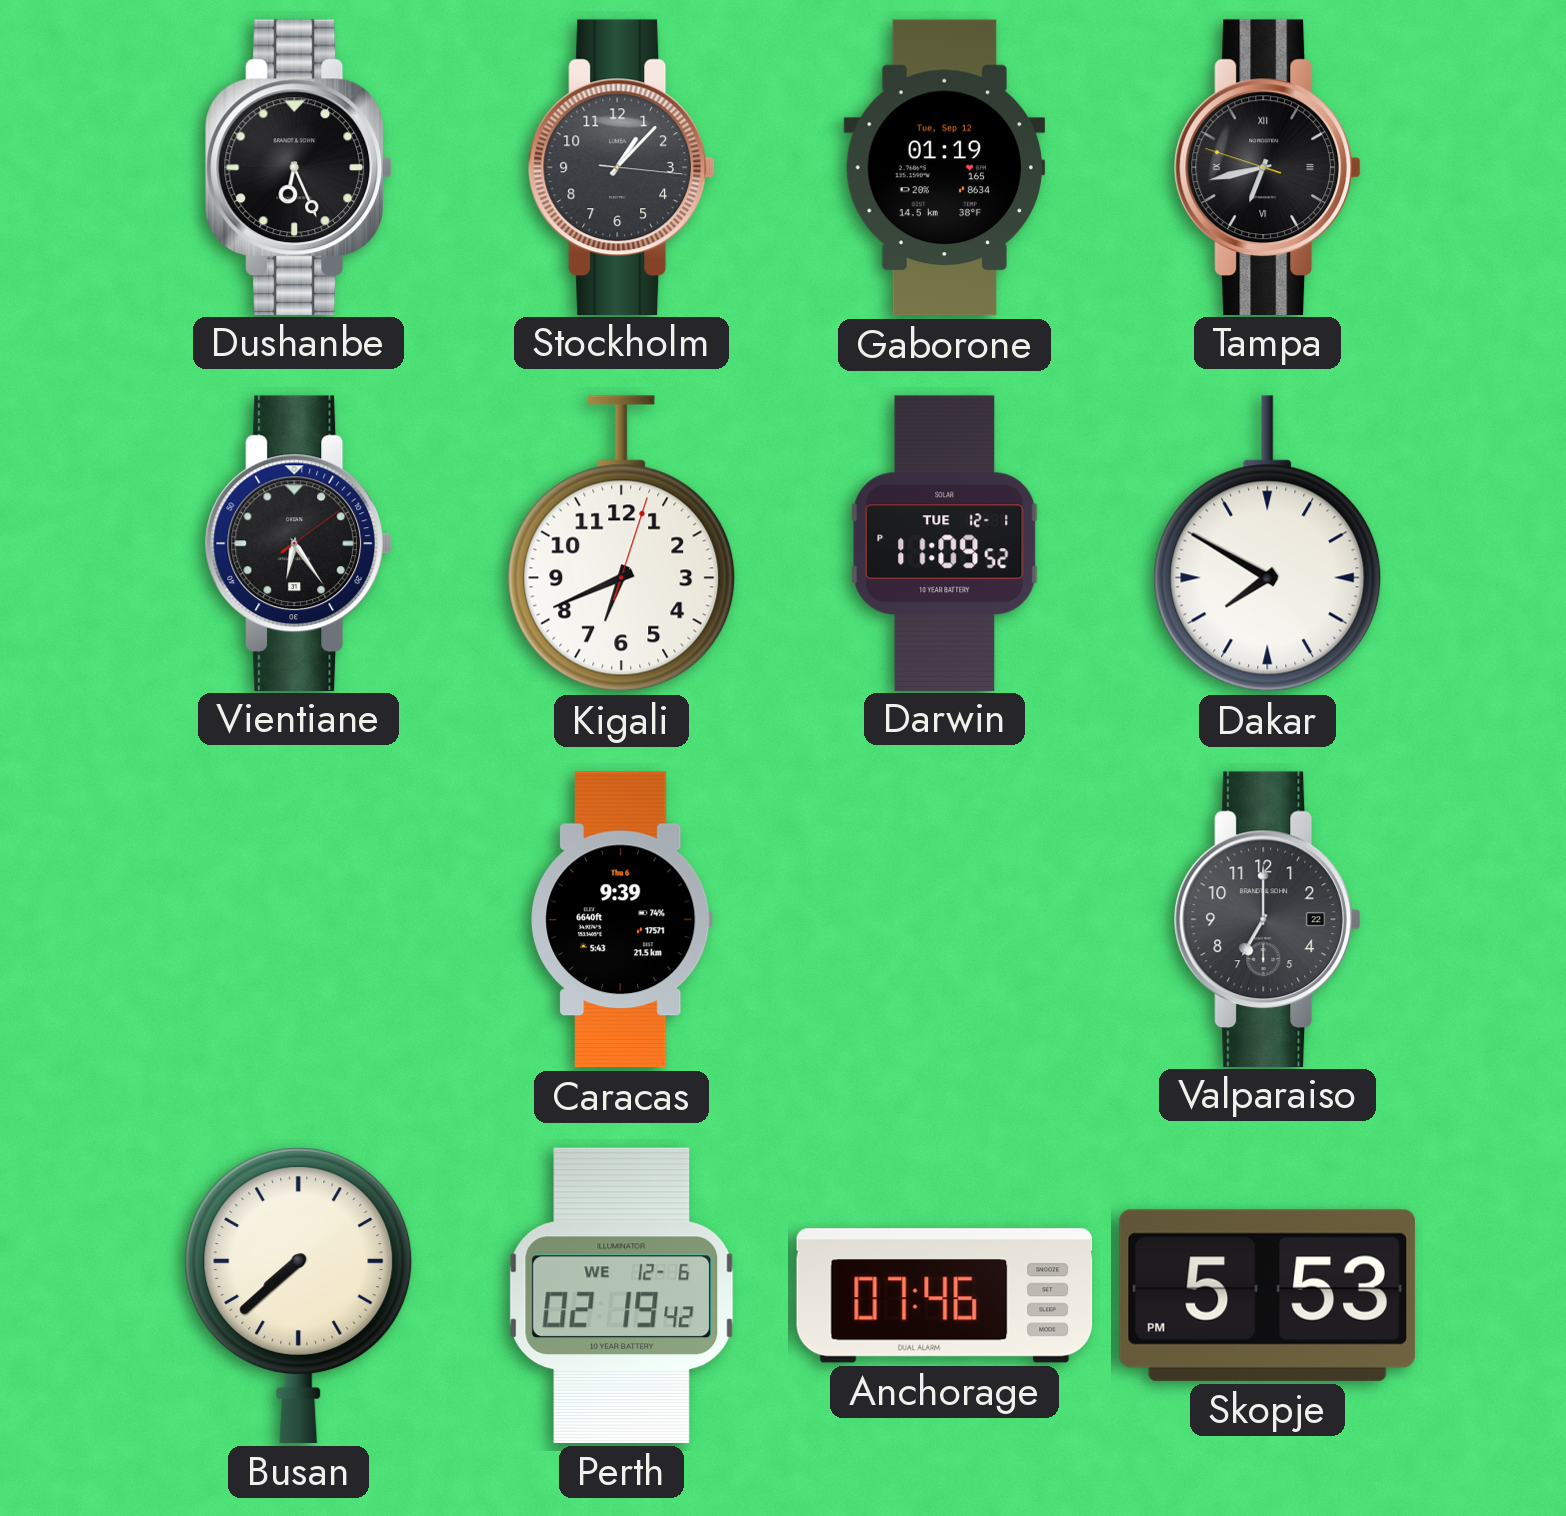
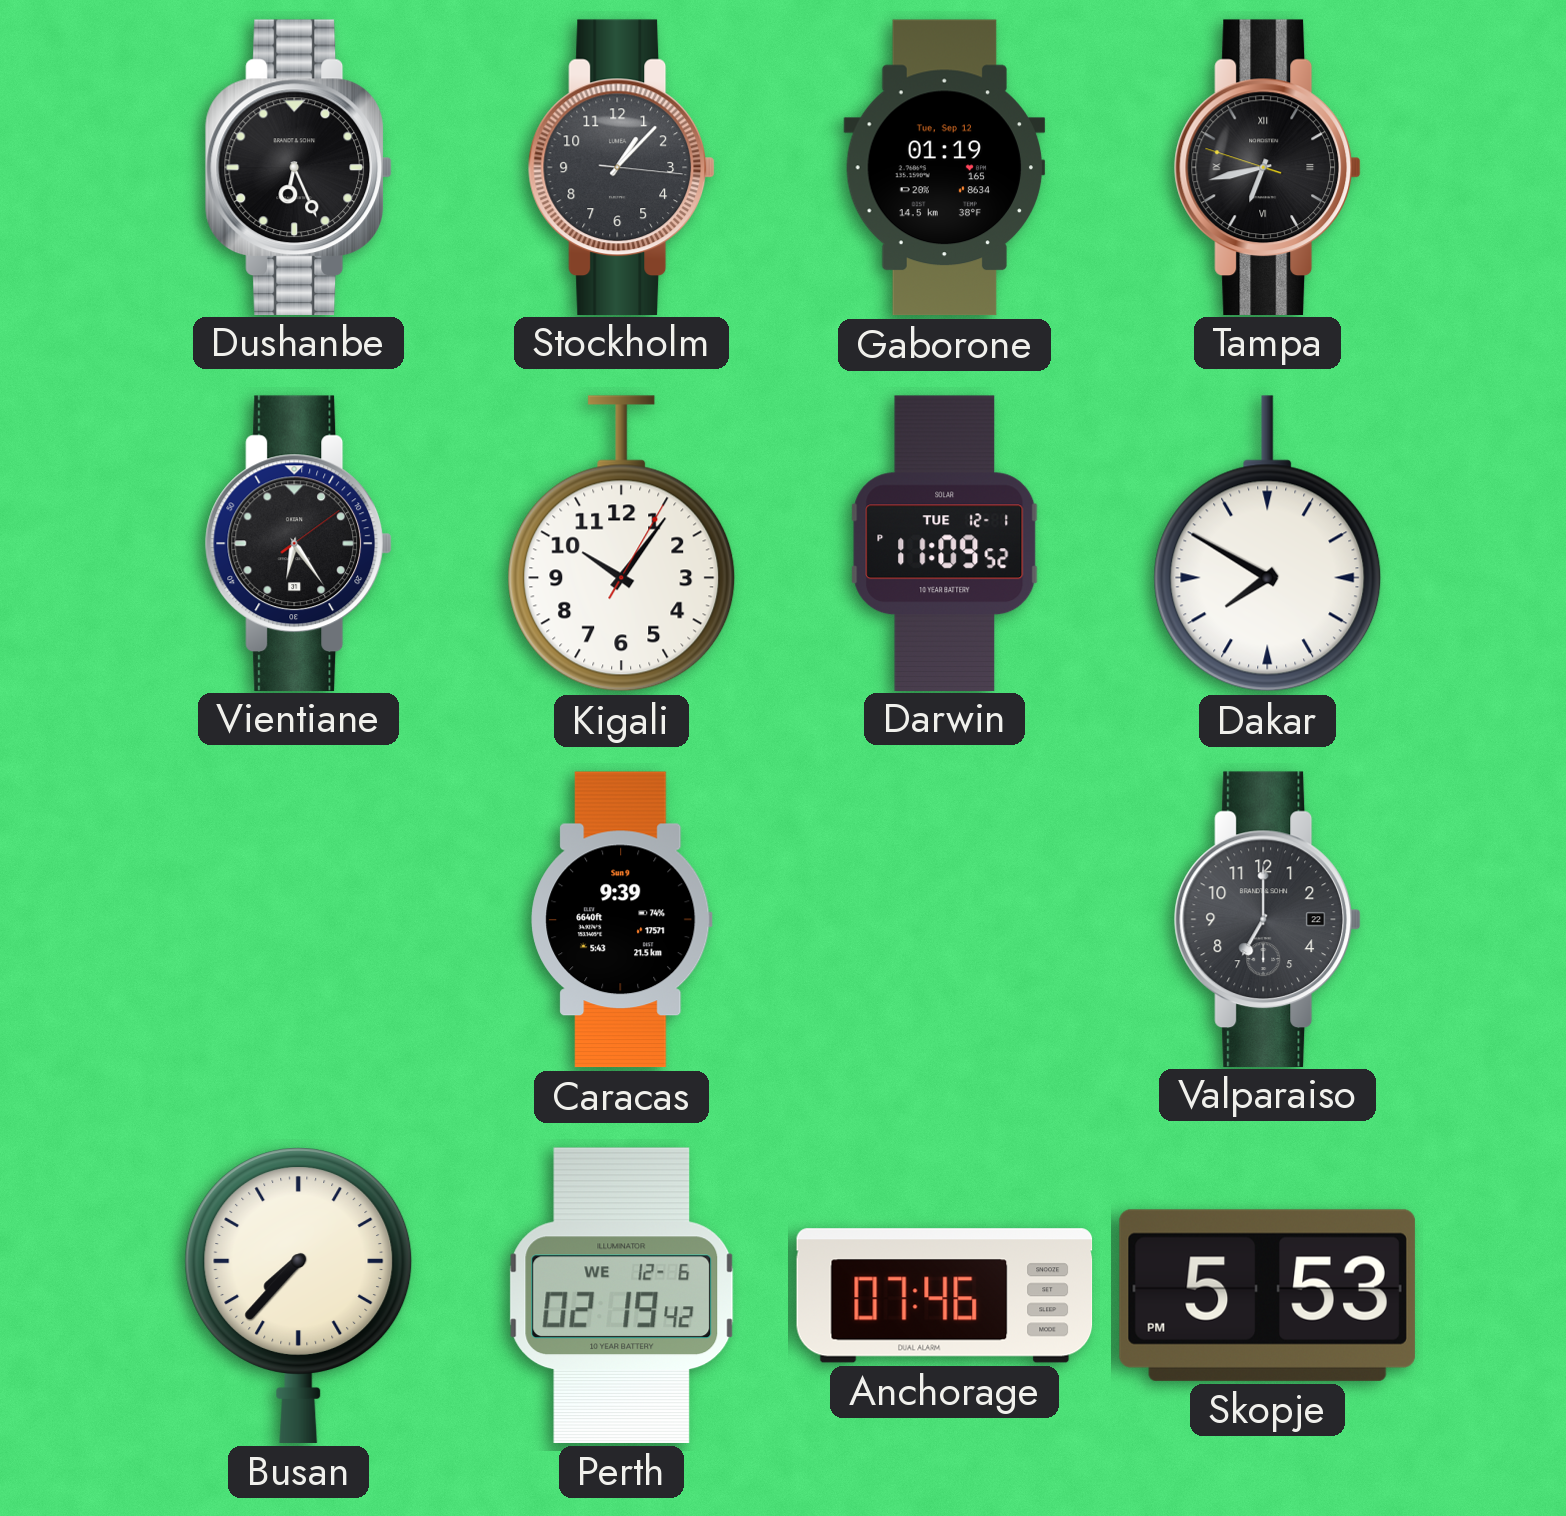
Kigali: 6:41 -> 10:06
Caracas date: Thu 6 -> Sun 9
Busan: 7:38 -> 7:37
